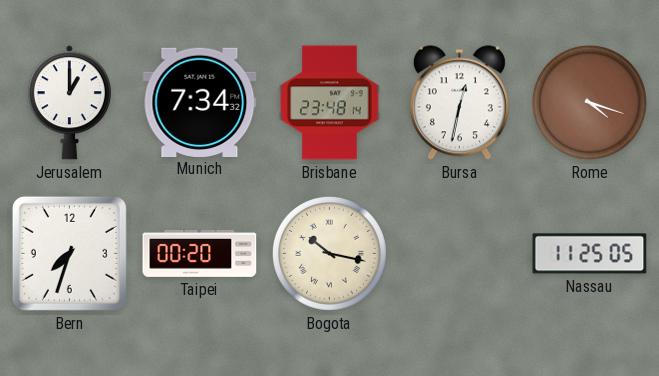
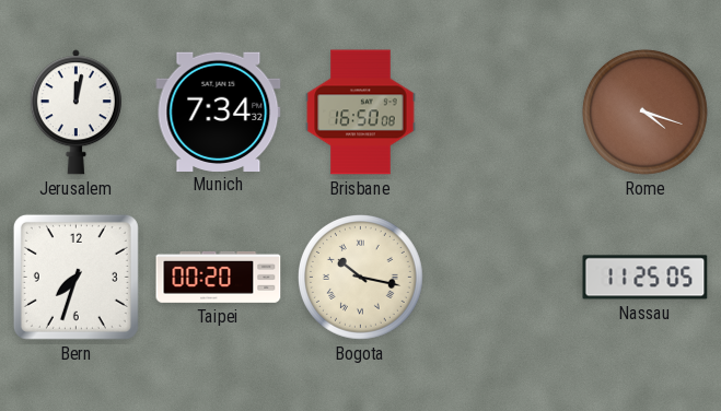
Jerusalem: 1:00 -> 12:02
Brisbane: 23:48 -> 16:50
Bursa: 12:32 -> none
